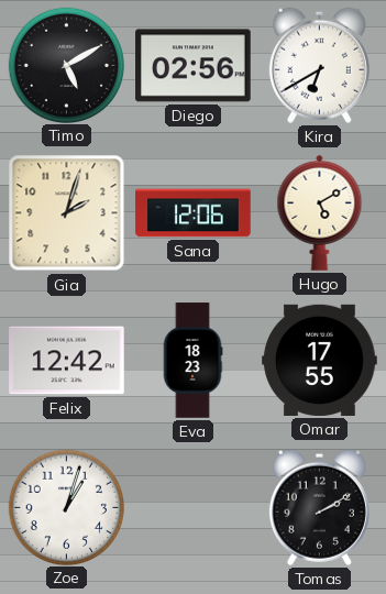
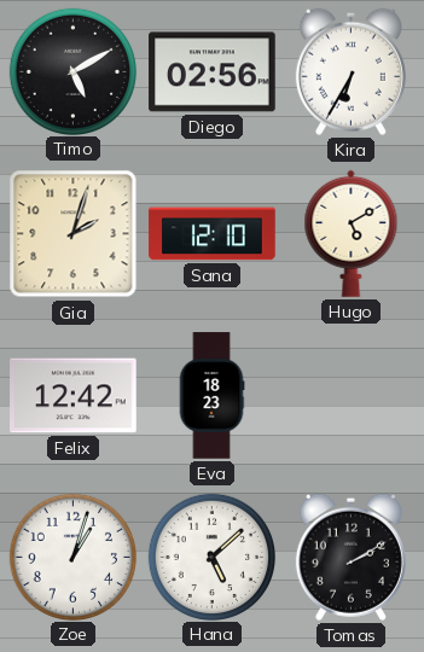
Kira: 6:40 -> 6:35
Sana: 12:06 -> 12:10
Omar: 17:55 -> none
Hana: none -> 5:08
